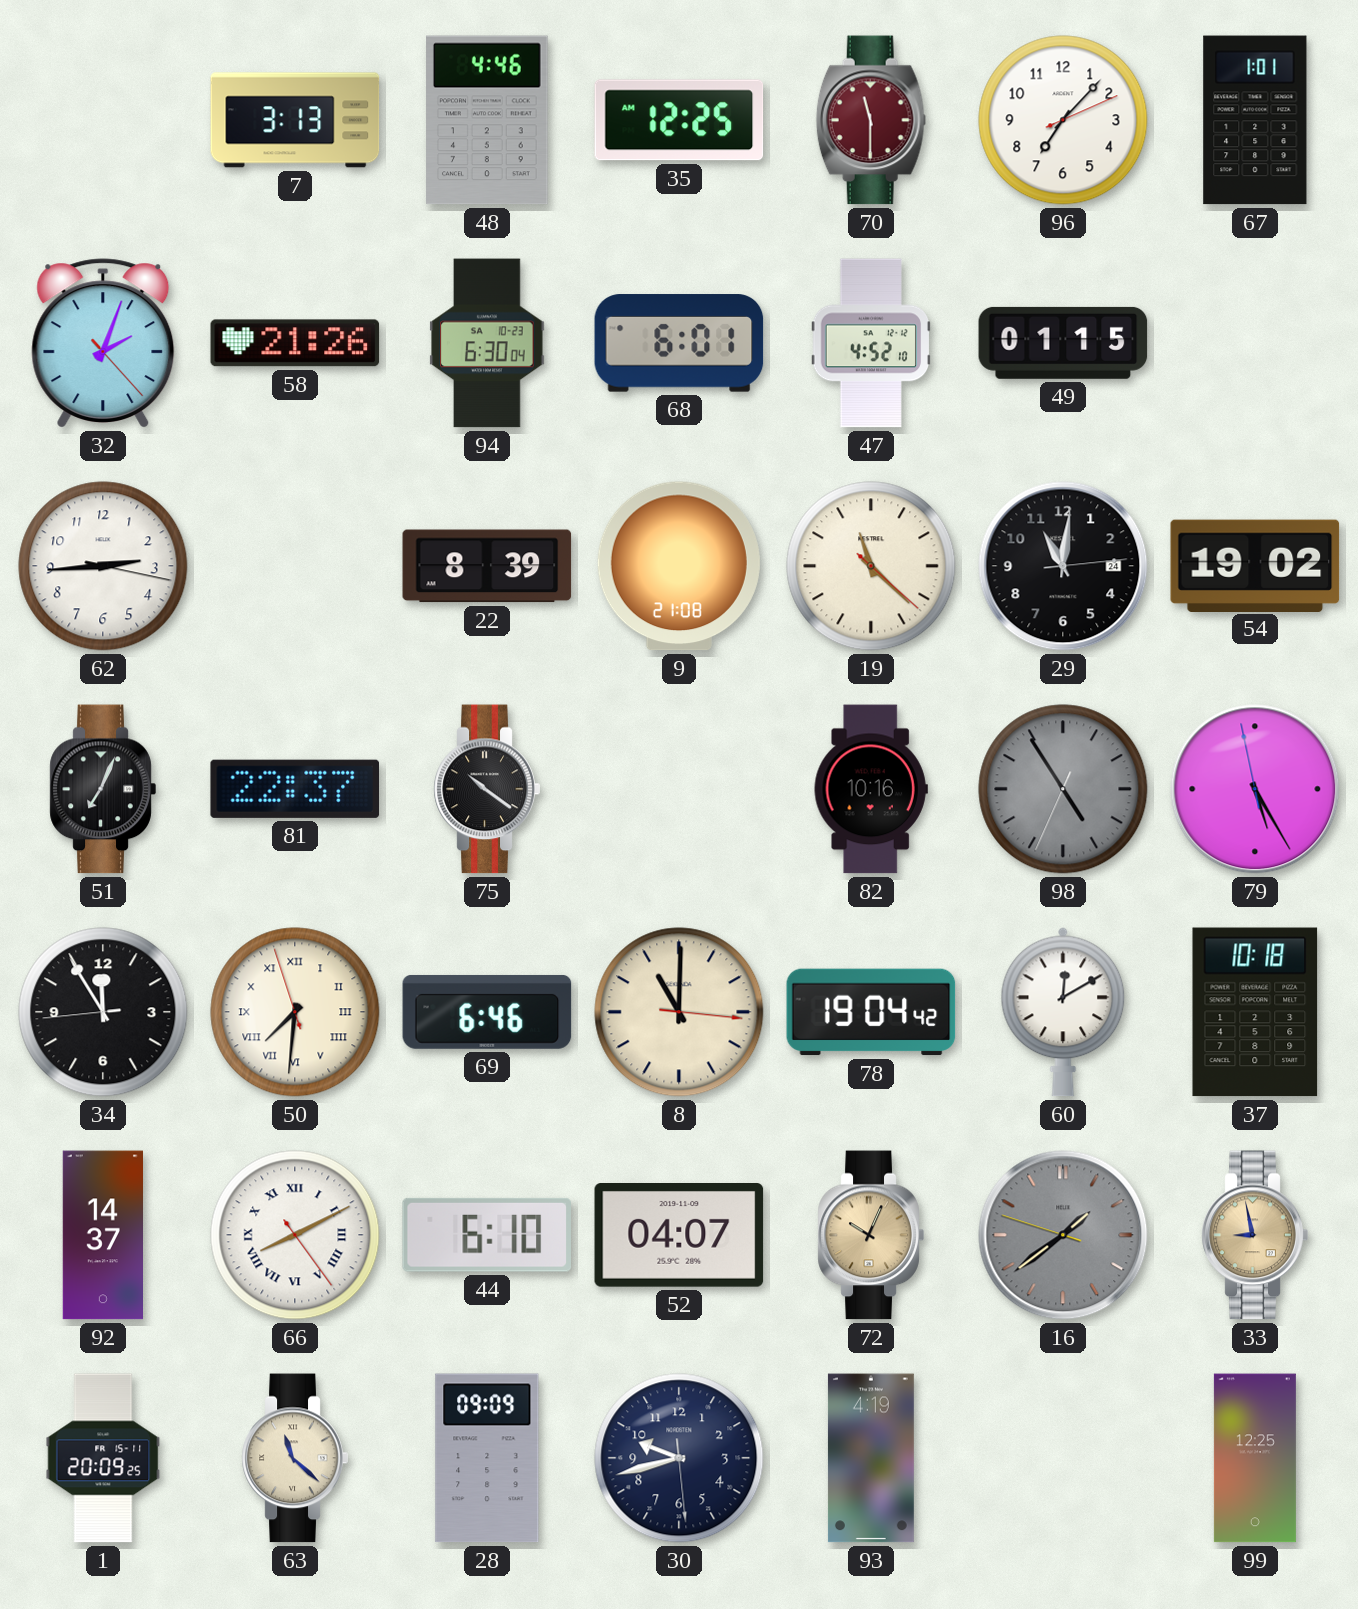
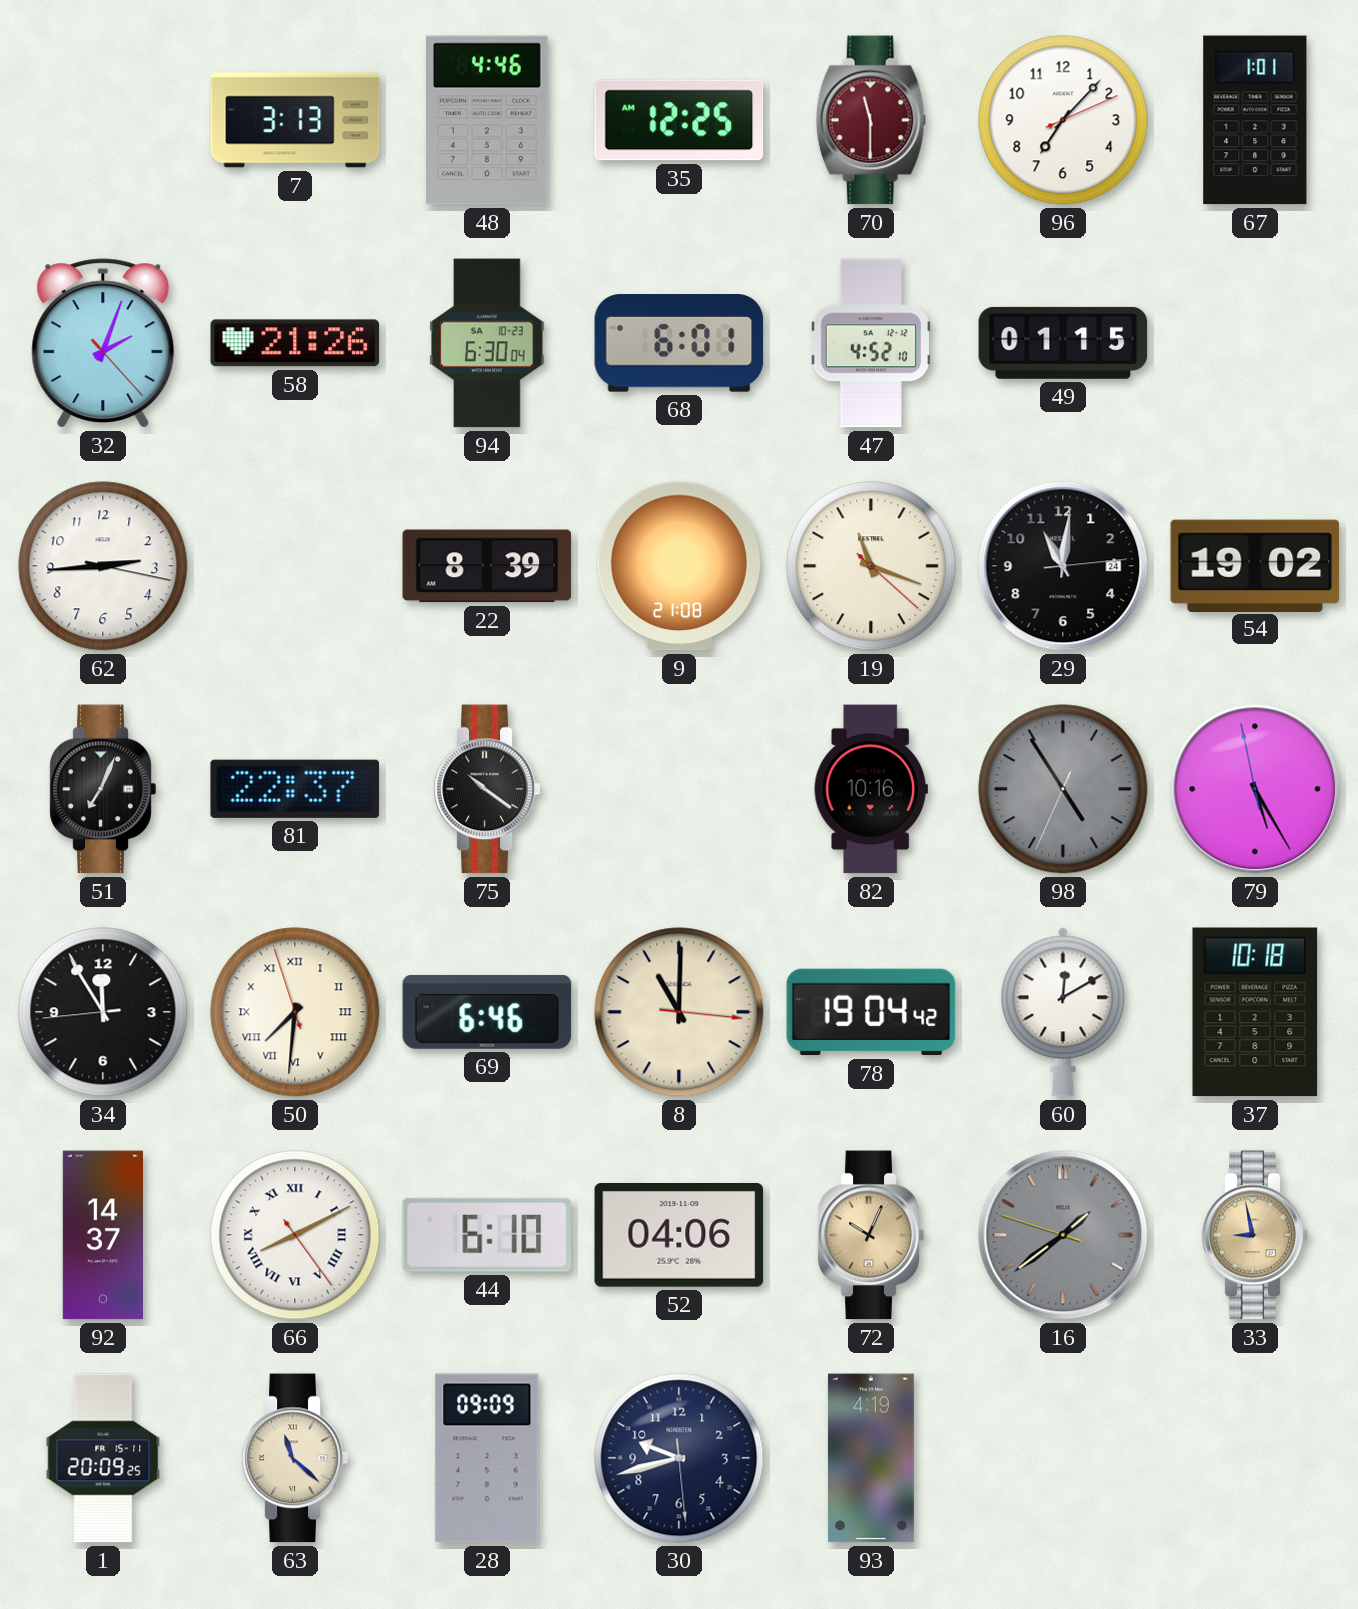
19: 11:22 -> 11:18
52: 04:07 -> 04:06
99: 12:25 -> none
